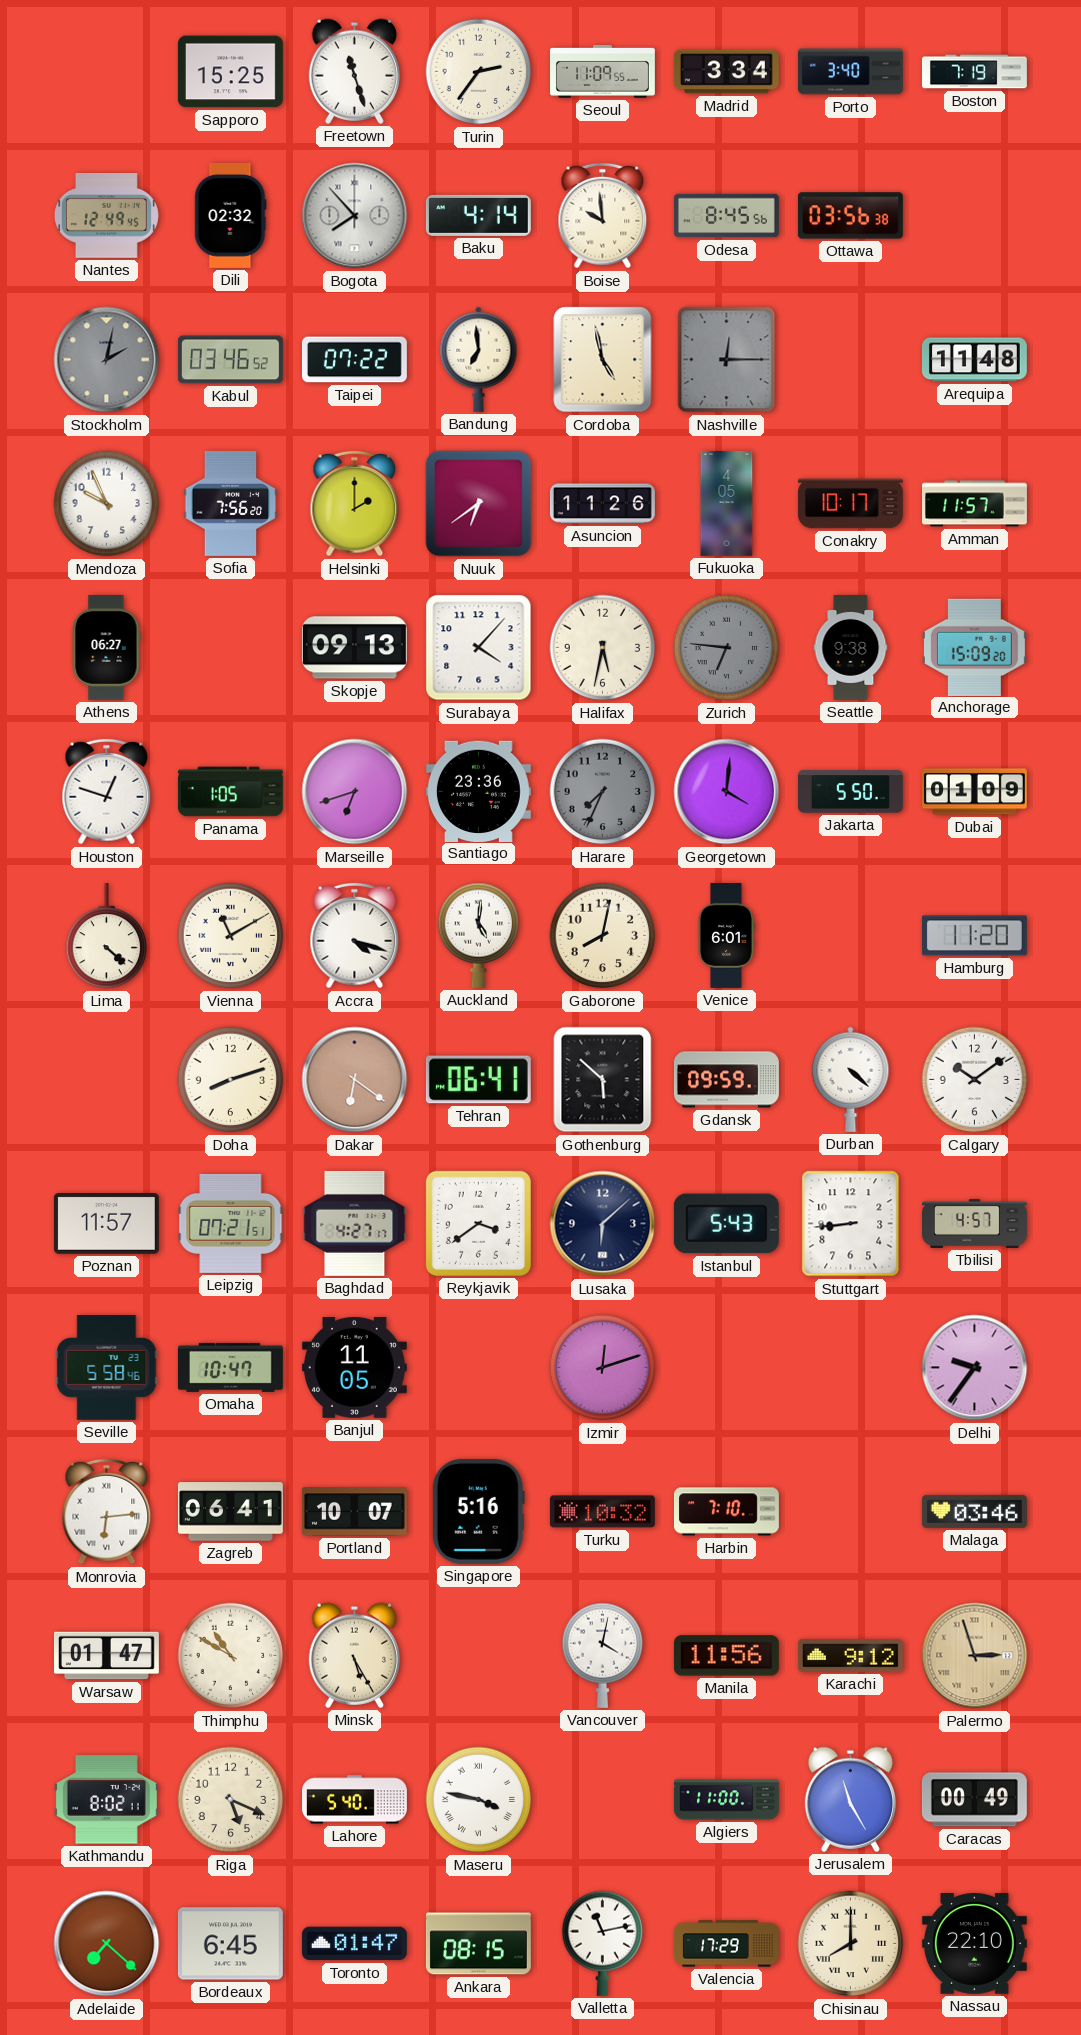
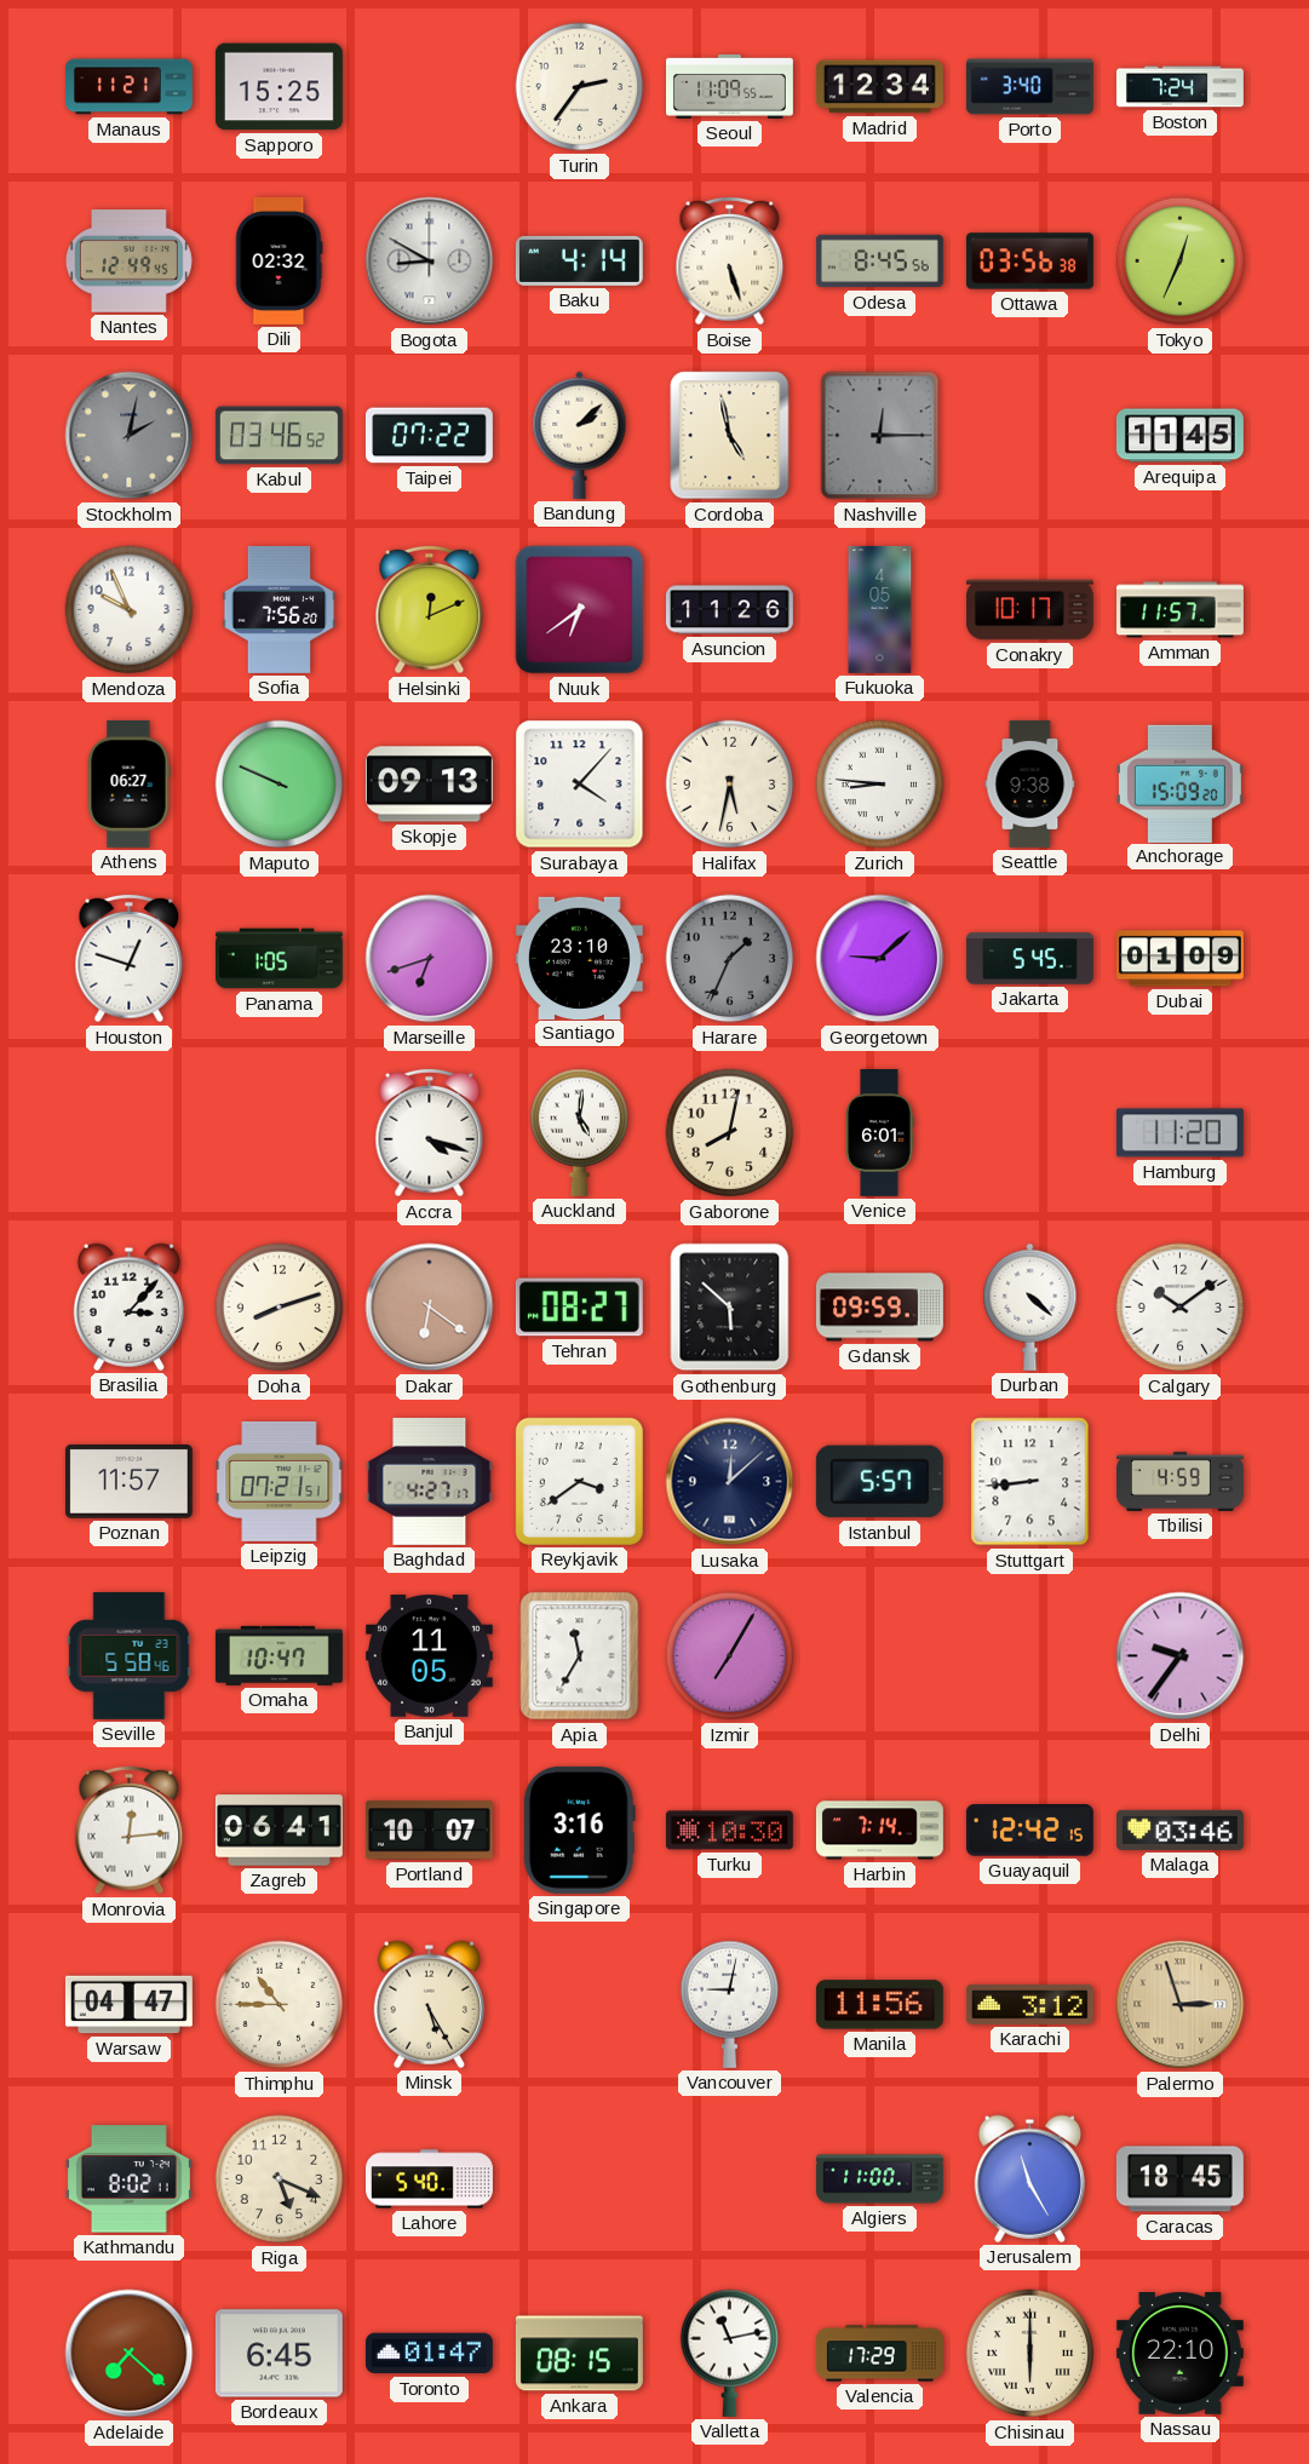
Manaus: none -> 11:21
Freetown: 11:27 -> none
Madrid: 3:34 -> 12:34
Boston: 7:19 -> 7:24
Bogota: 7:53 -> 8:50
Boise: 9:59 -> 5:27
Tokyo: none -> 12:34
Bandung: 6:59 -> 2:08
Arequipa: 11:48 -> 11:45
Helsinki: 2:00 -> 12:11
Maputo: none -> 9:49
Zurich: 6:46 -> 8:46
Zurich dial: grey -> white
Santiago: 23:36 -> 23:10
Harare: 7:34 -> 1:34
Georgetown: 4:01 -> 9:08
Jakarta: 5:50 -> 5:45
Lima: 4:22 -> none
Vienna: 11:10 -> none
Brasilia: none -> 3:07
Tehran: 06:41 -> 08:27
Lusaka: 6:08 -> 12:08
Istanbul: 5:43 -> 5:57
Tbilisi: 4:57 -> 4:59
Apia: none -> 11:35
Izmir: 12:12 -> 7:05
Monrovia: 6:14 -> 12:14
Singapore: 5:16 -> 3:16
Turku: 10:32 -> 10:30
Harbin: 7:10 -> 7:14
Guayaquil: none -> 12:42
Warsaw: 01:47 -> 04:47
Thimphu: 10:50 -> 10:45
Vancouver: 4:02 -> 9:02
Karachi: 9:12 -> 3:12
Maseru: 3:47 -> none
Caracas: 00:49 -> 18:45
Chisinau: 8:00 -> 6:00
